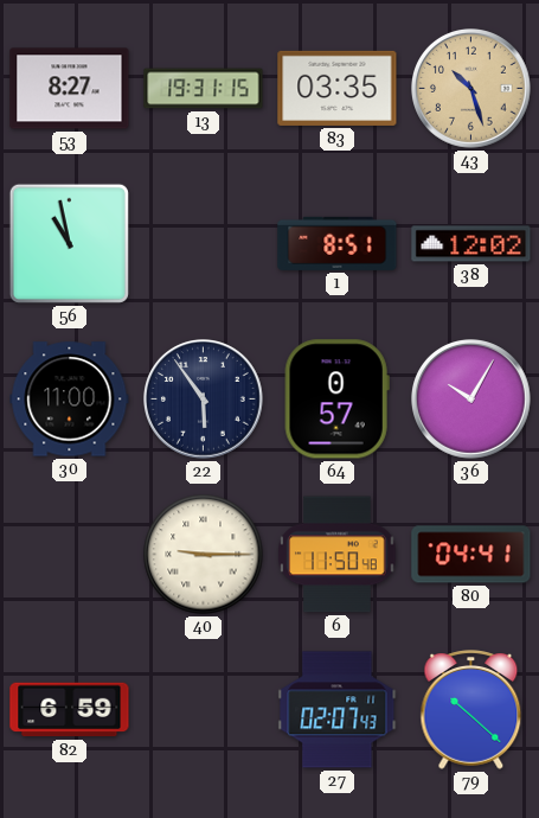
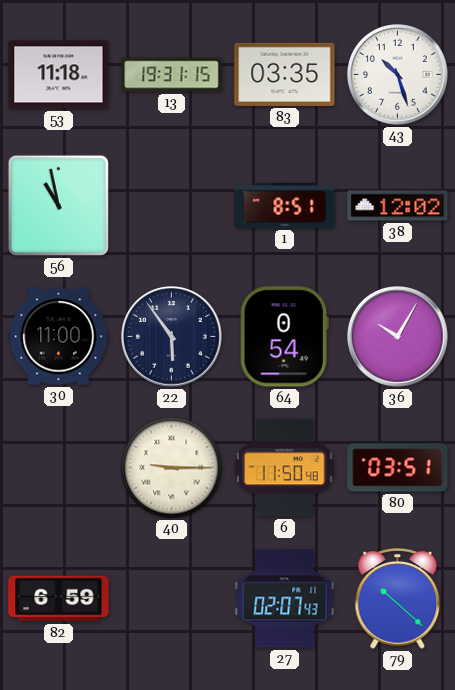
53: 8:27 -> 11:18
43 dial: champagne -> white
64: 0:57 -> 0:54
80: 04:41 -> 03:51
